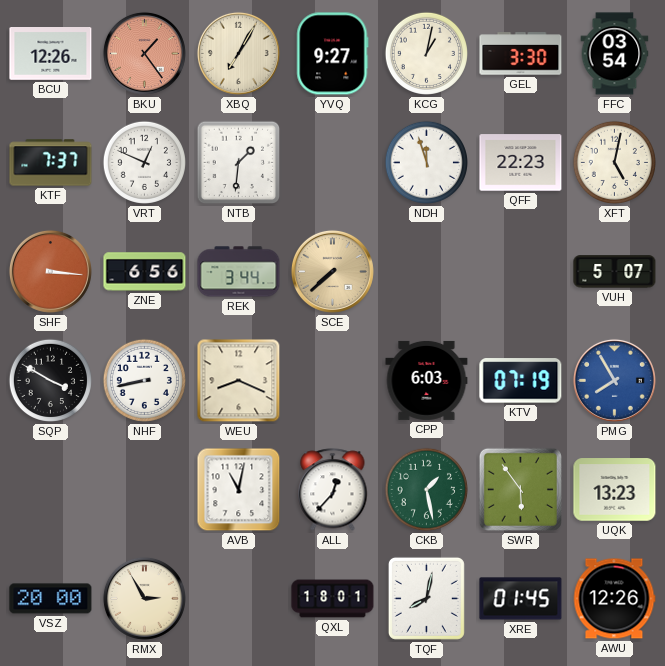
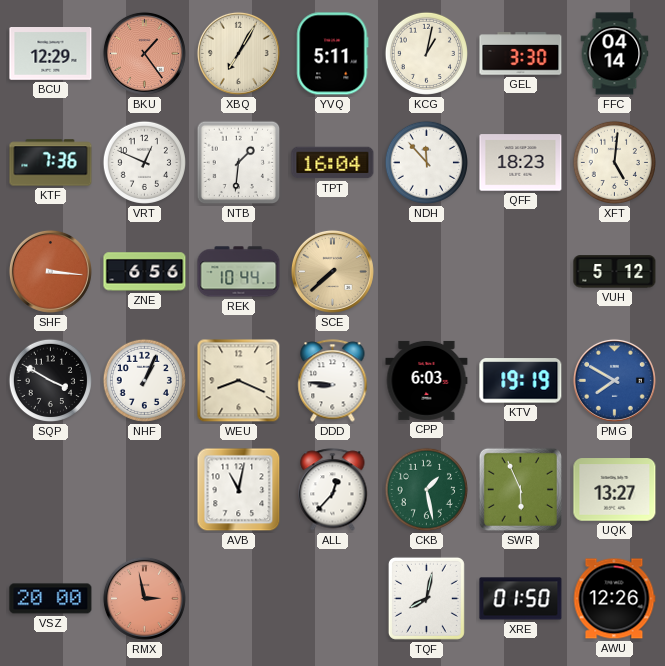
BCU: 12:26 -> 12:29
YVQ: 9:27 -> 5:11
FFC: 03:54 -> 04:14
KTF: 7:37 -> 7:36
TPT: none -> 16:04
NDH: 11:57 -> 11:53
QFF: 22:23 -> 18:23
XFT: 5:02 -> 5:01
REK: 3:44 -> 10:44
VUH: 5:07 -> 5:12
NHF: 8:43 -> 1:04
DDD: none -> 8:46
KTV: 07:19 -> 19:19
PMG: 7:55 -> 7:50
SWR: 5:54 -> 5:56
UQK: 13:23 -> 13:27
RMX: 2:55 -> 2:58
RMX dial: cream -> salmon
QXL: 18:01 -> none
XRE: 01:45 -> 01:50
